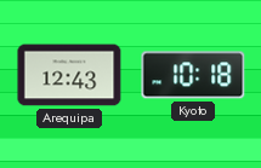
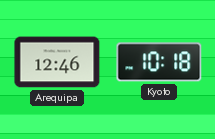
Arequipa: 12:43 -> 12:46
